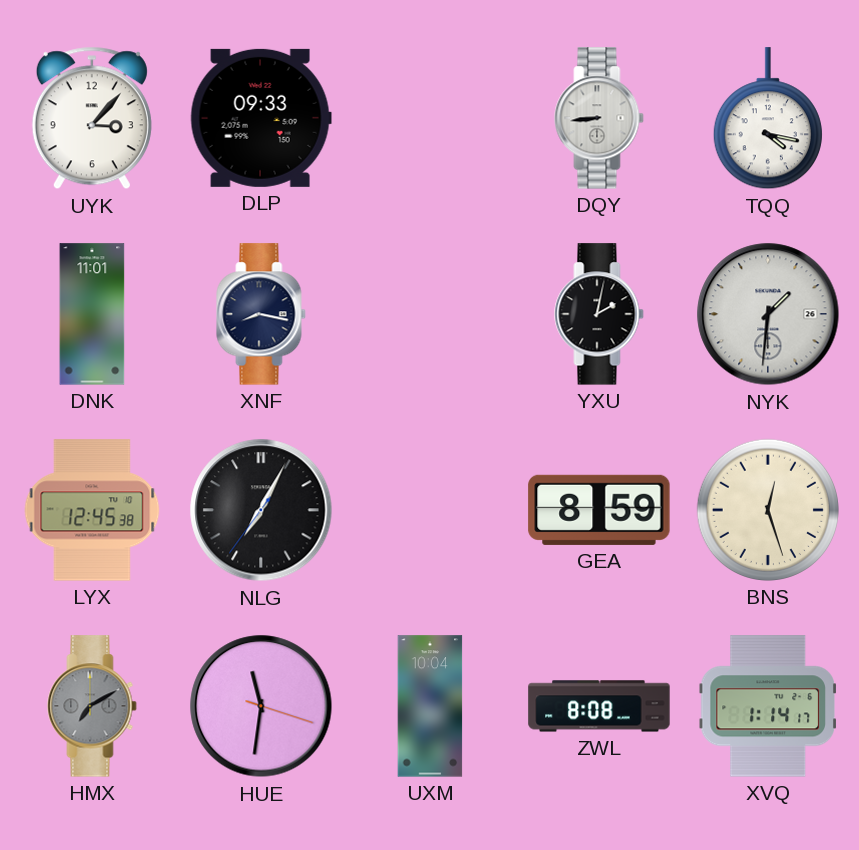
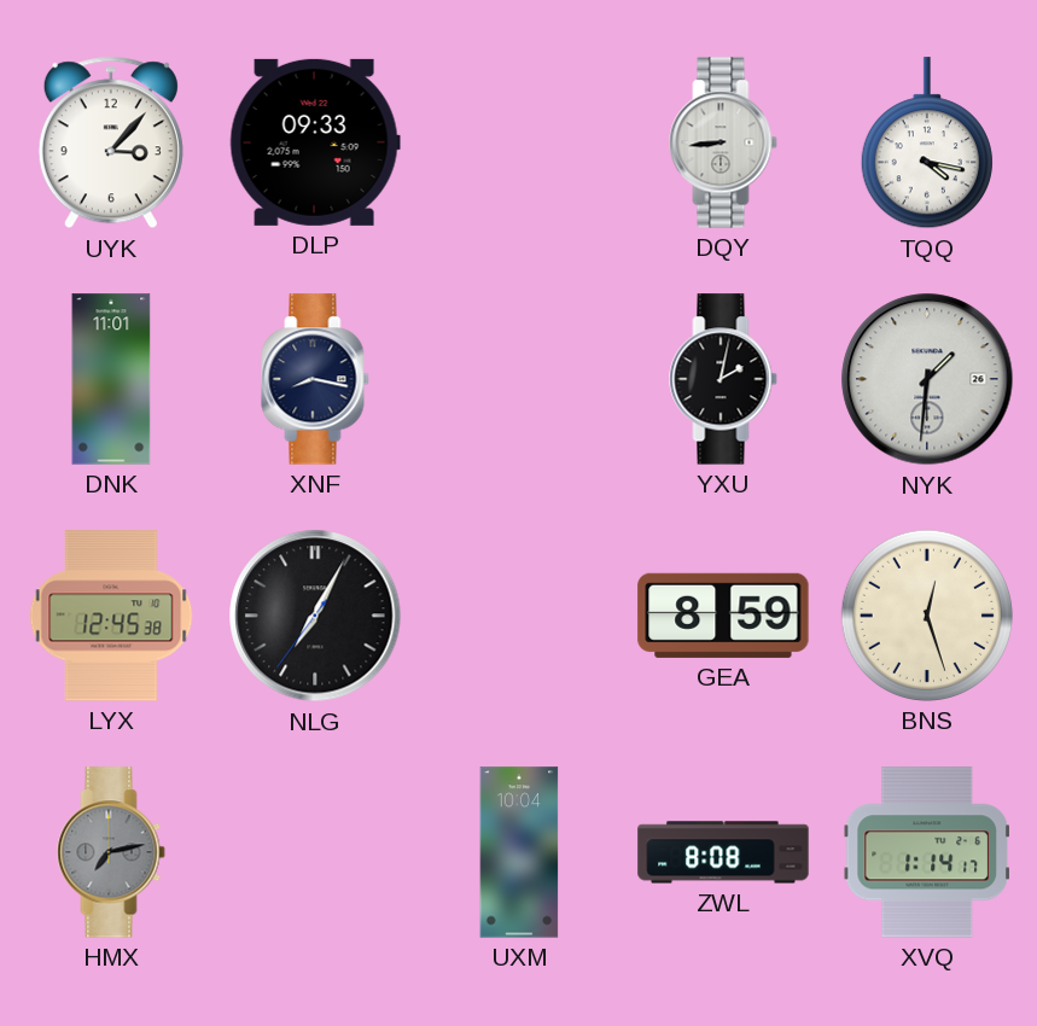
HMX: 7:10 -> 7:13
HUE: 11:31 -> none
